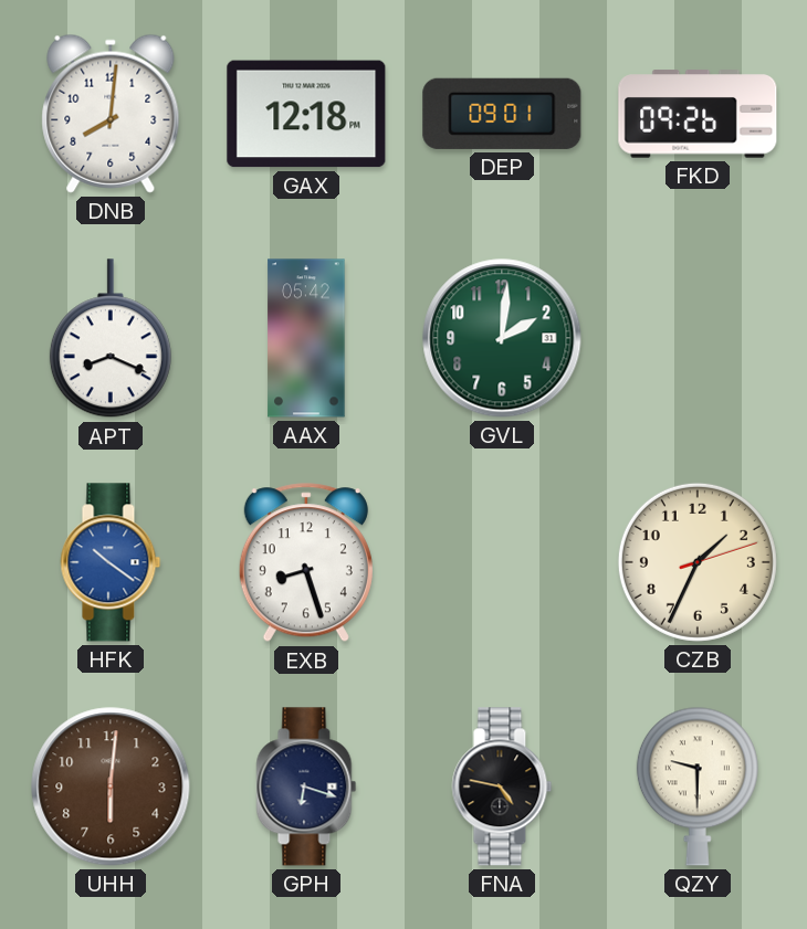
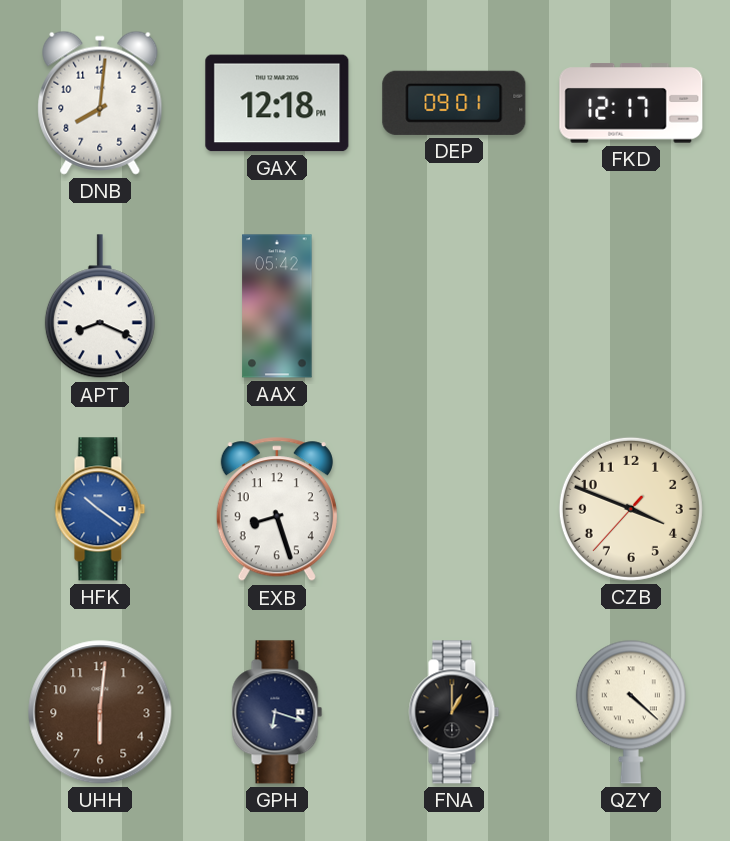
FKD: 09:26 -> 12:17
GVL: 2:01 -> none
CZB: 1:34 -> 3:48
FNA: 4:47 -> 1:00
QZY: 9:30 -> 4:22
